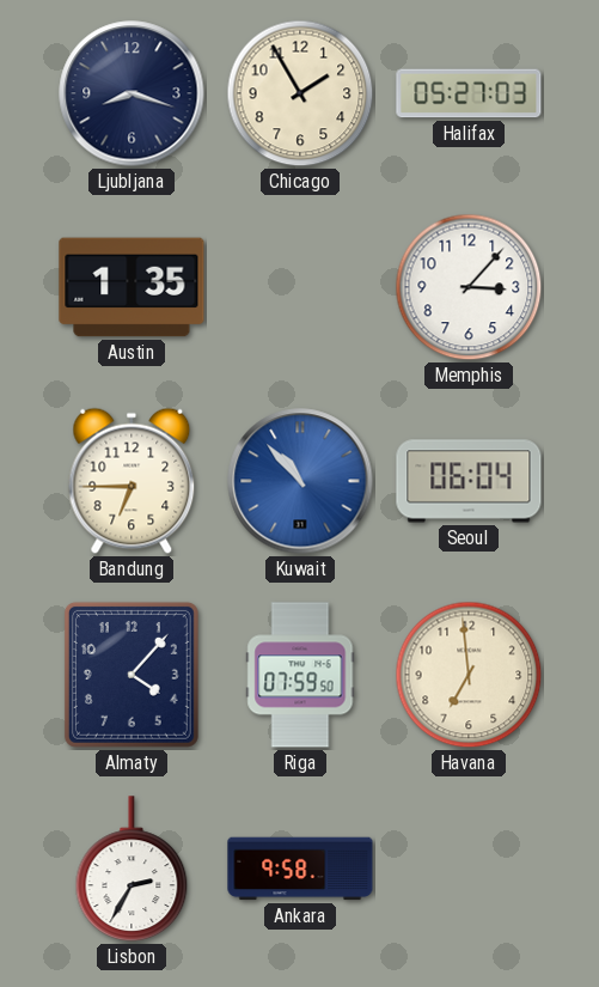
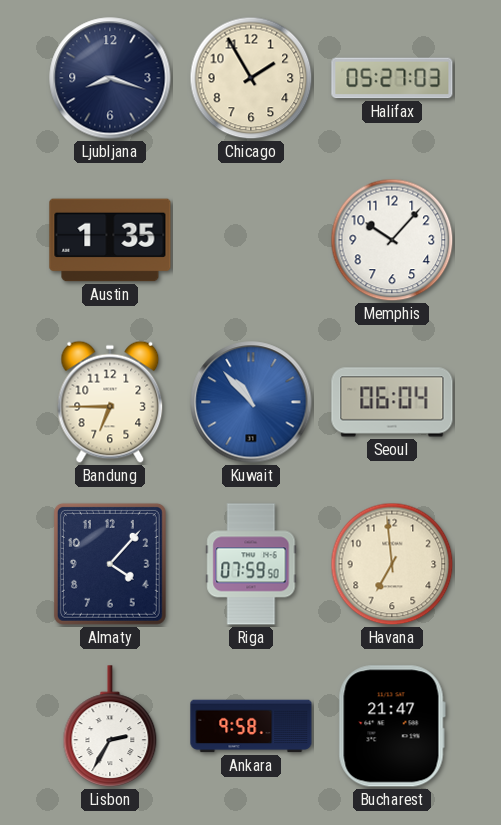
Memphis: 3:07 -> 10:07
Bucharest: none -> 21:47
